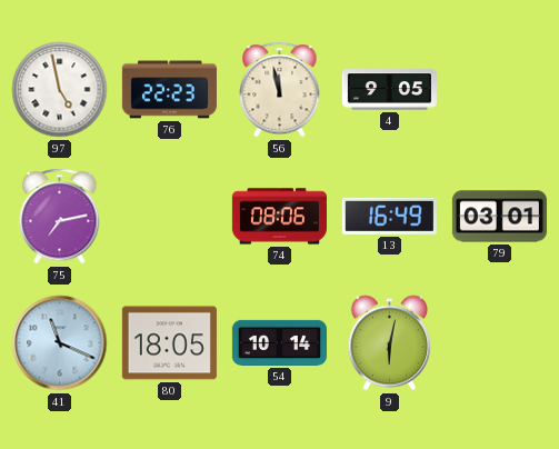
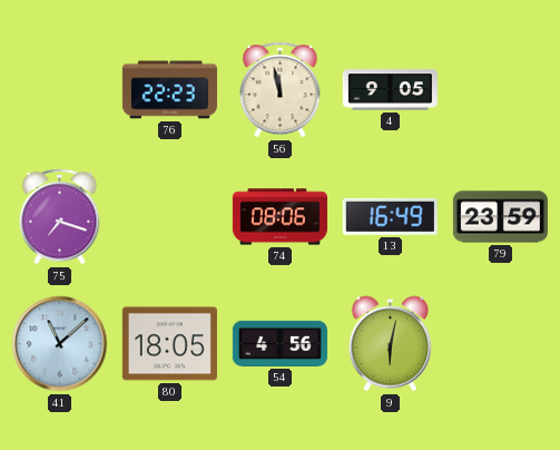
97: 4:58 -> none
75: 7:13 -> 7:18
79: 03:01 -> 23:59
41: 11:19 -> 11:08
54: 10:14 -> 4:56
